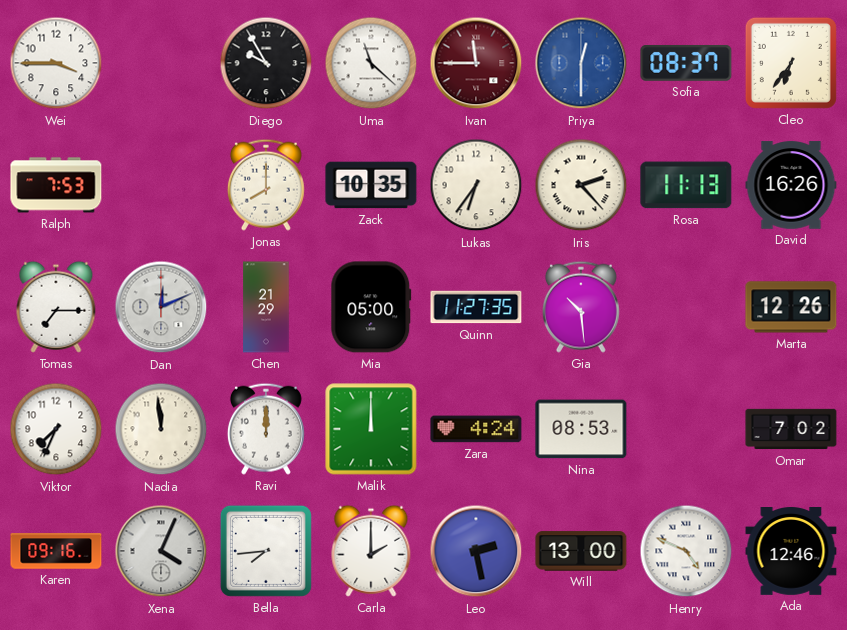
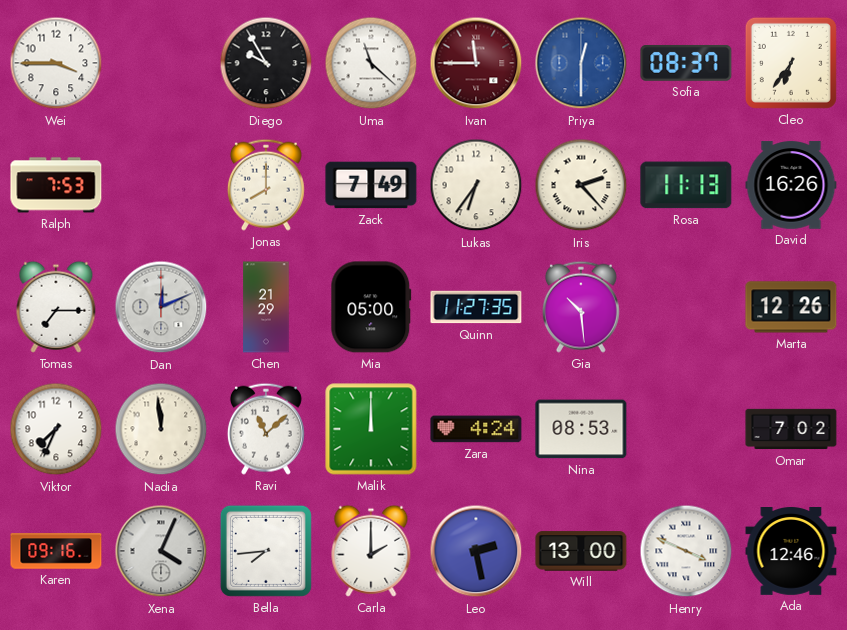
Zack: 10:35 -> 7:49
Ravi: 12:00 -> 11:08
Henry: 4:49 -> 3:49
